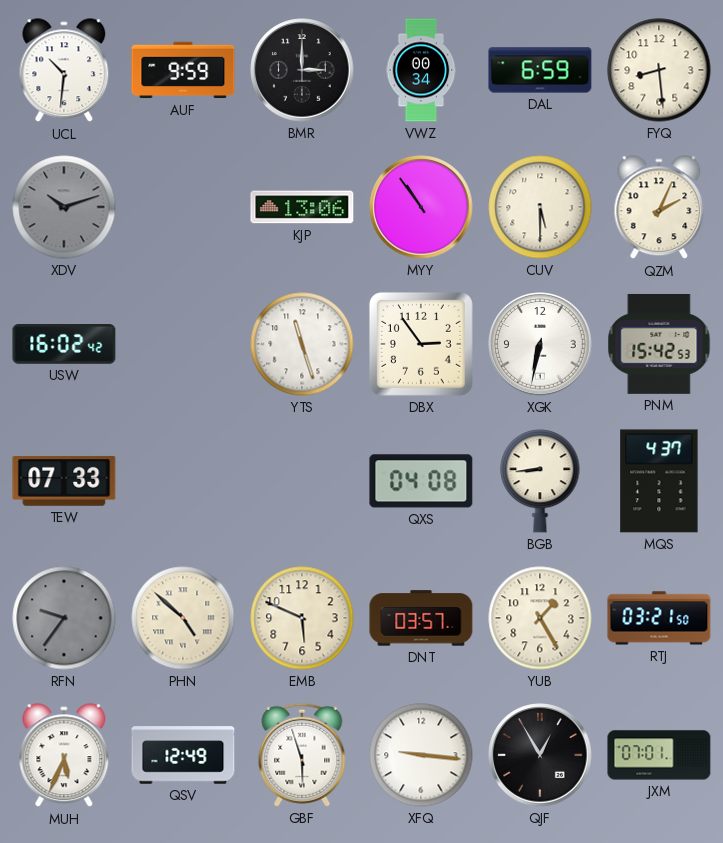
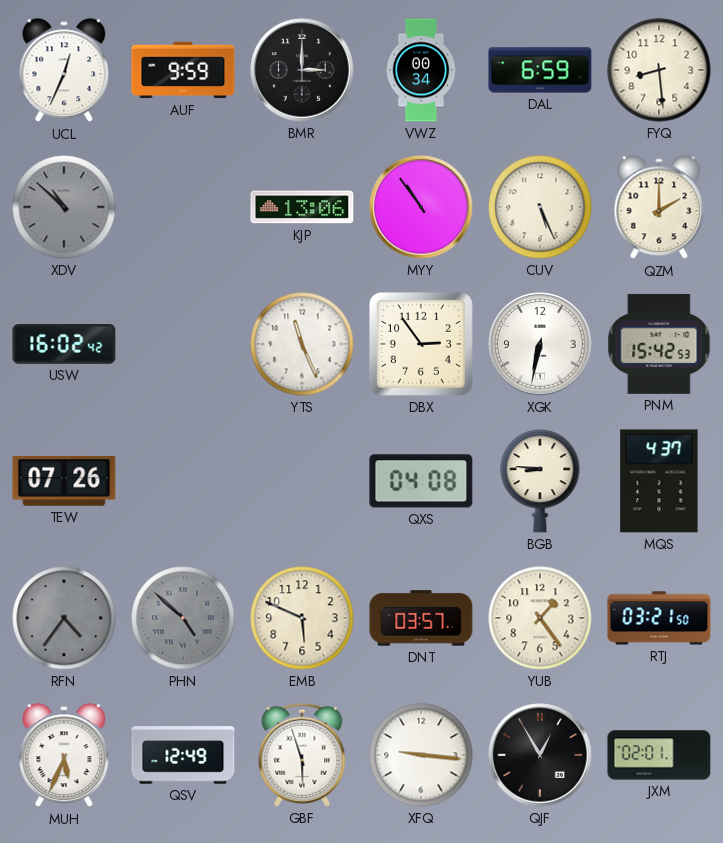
UCL: 10:31 -> 12:34
XDV: 10:12 -> 10:52
CUV: 5:30 -> 5:26
QZM: 2:04 -> 2:00
YTS: 11:27 -> 11:26
TEW: 07:33 -> 07:26
BGB: 8:44 -> 8:46
RFN: 9:36 -> 4:36
PHN dial: cream -> grey
YUB: 1:25 -> 1:24
JXM: 07:01 -> 02:01
